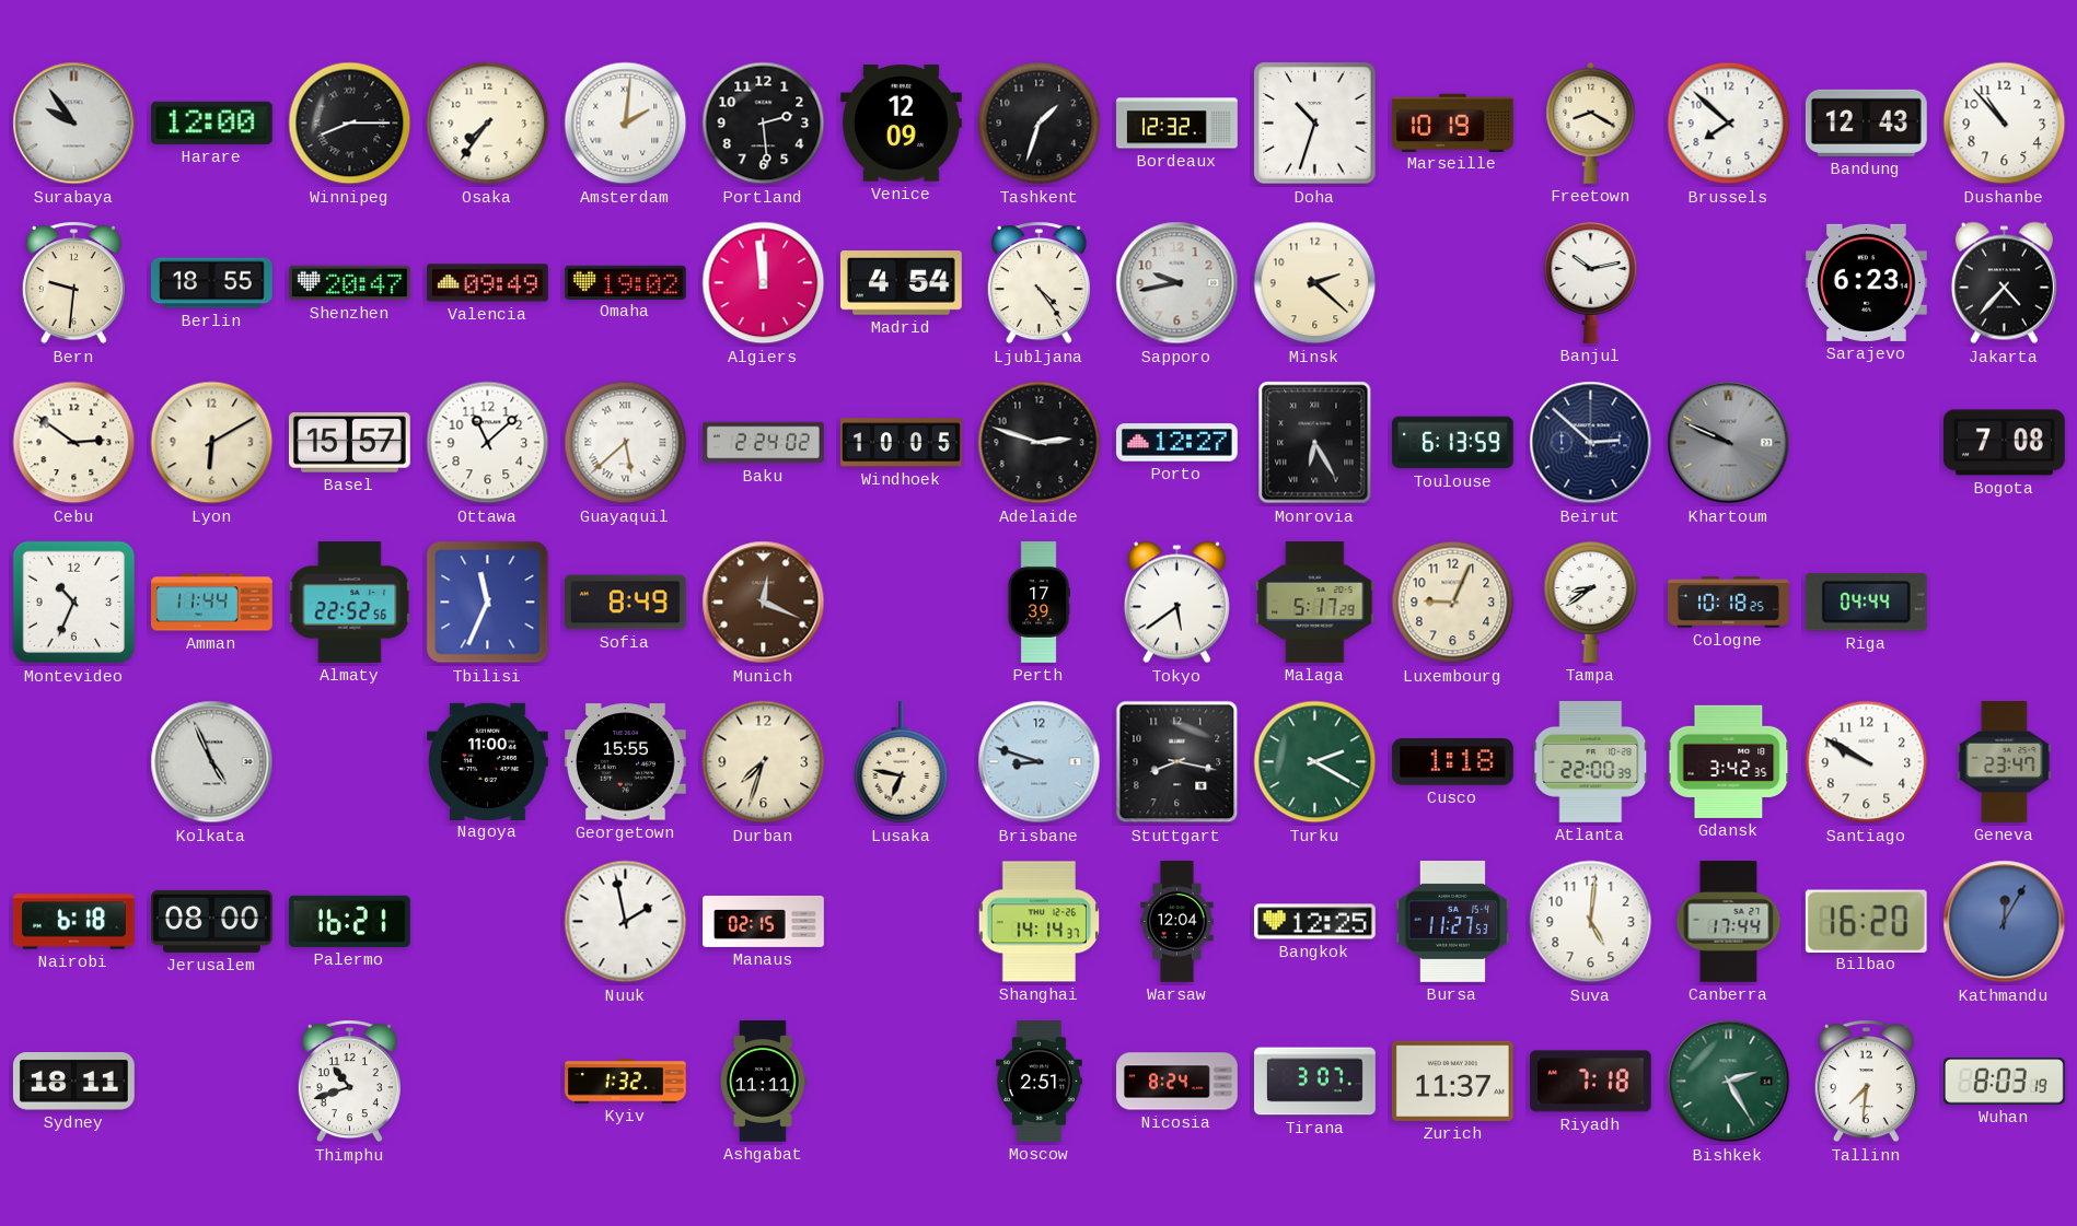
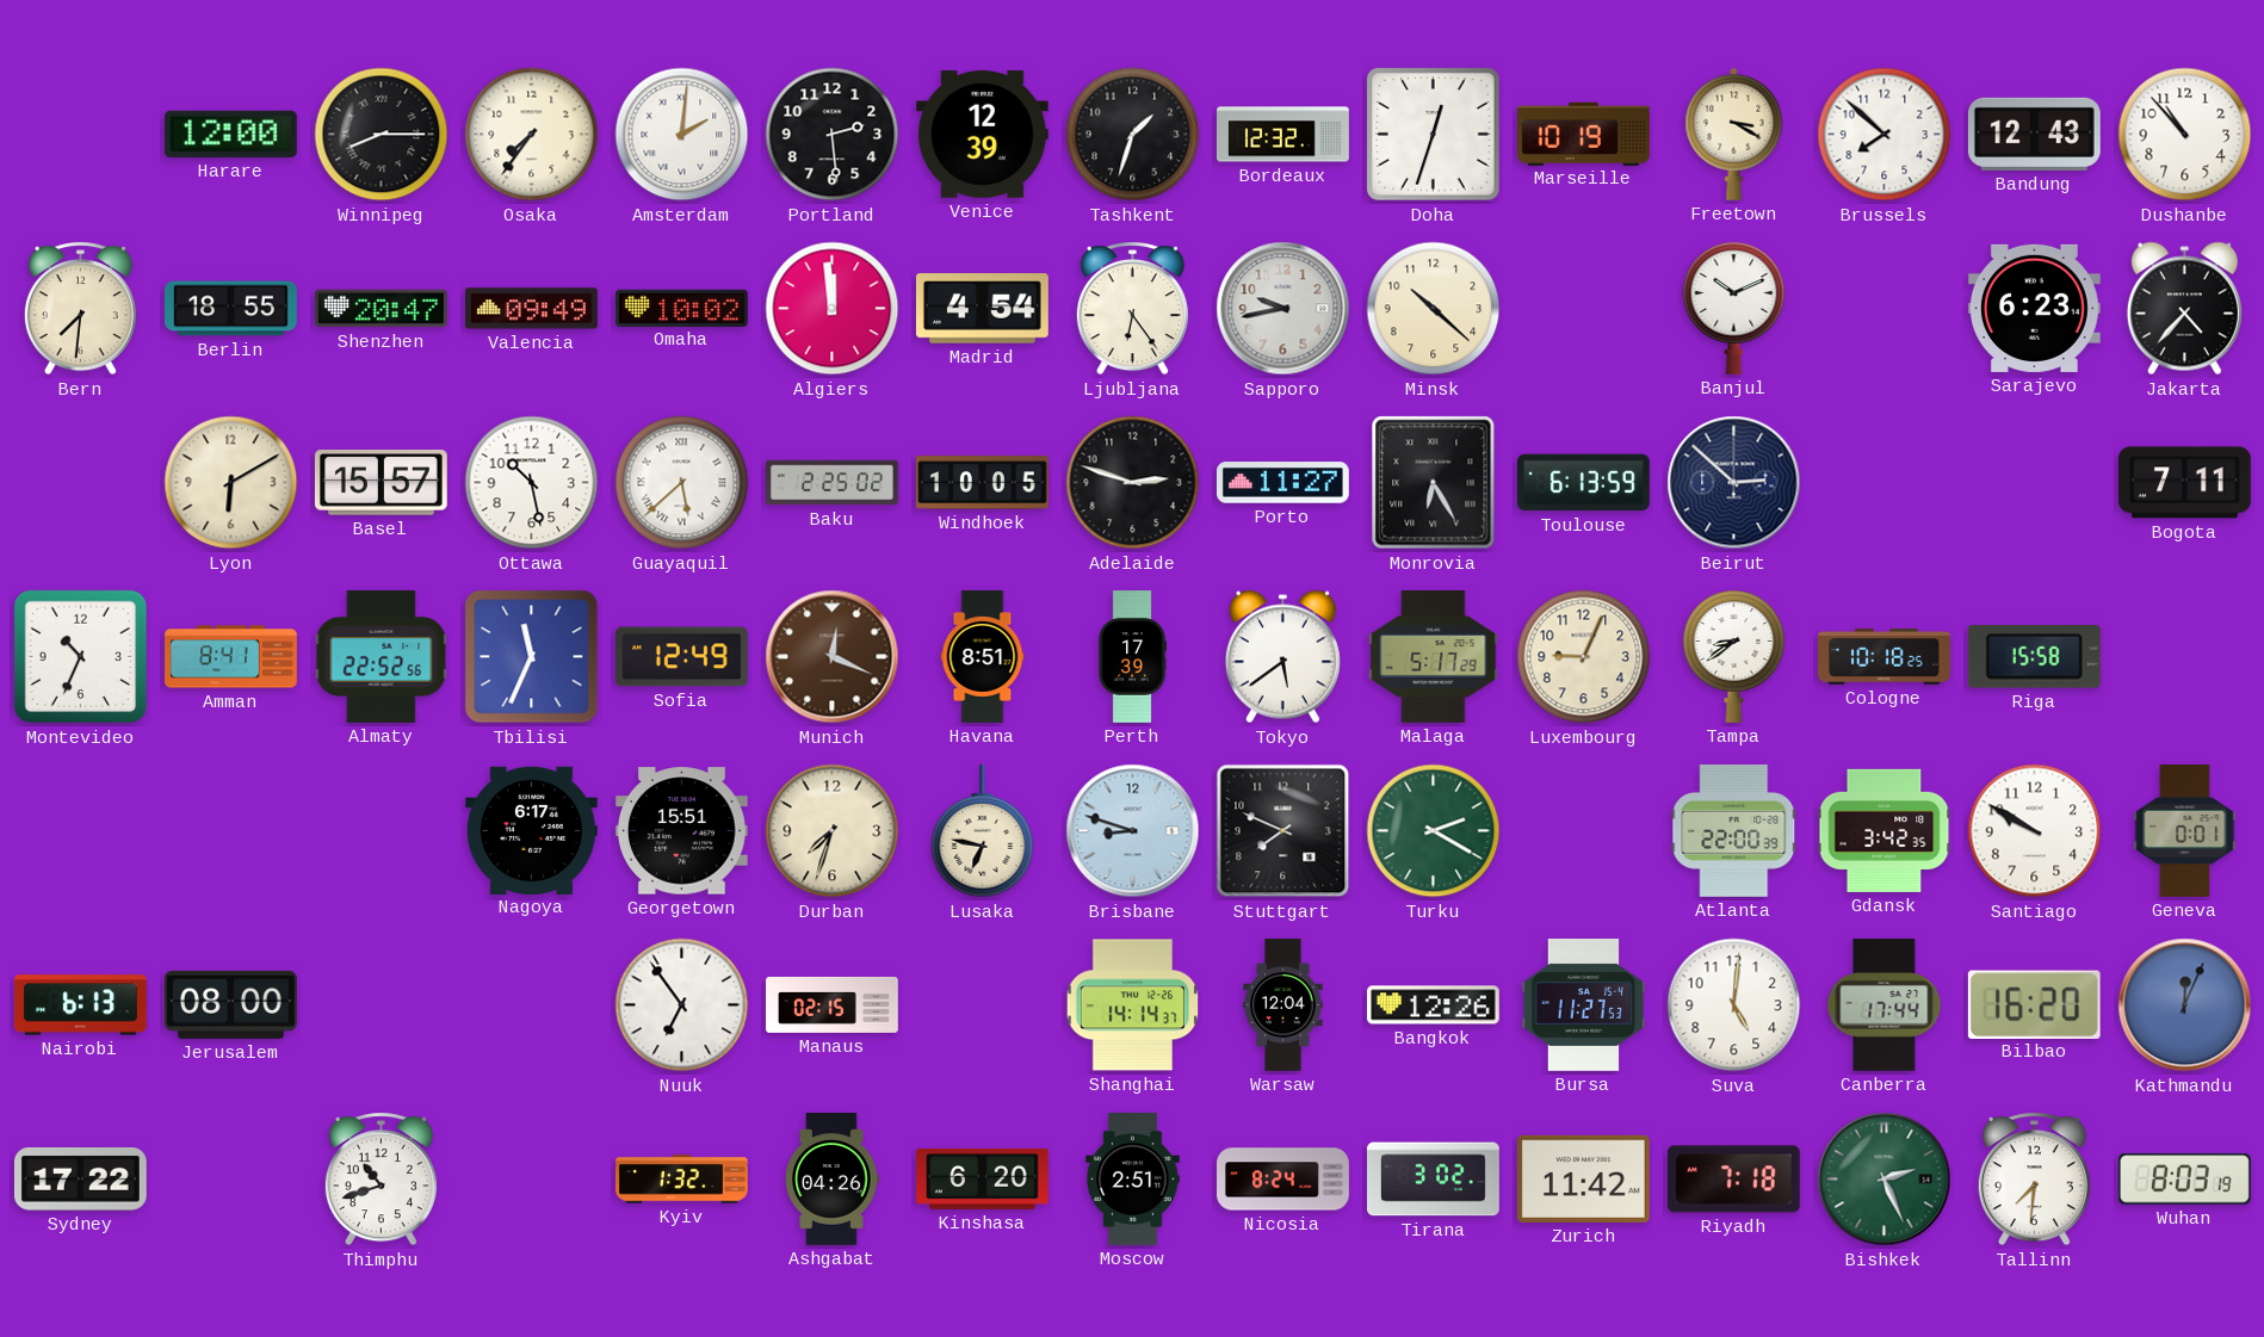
Surabaya: 9:54 -> none
Venice: 12:09 -> 12:39
Doha: 10:33 -> 12:33
Freetown: 8:20 -> 3:20
Bern: 9:31 -> 7:31
Omaha: 19:02 -> 10:02
Ljubljana: 4:24 -> 6:24
Minsk: 2:22 -> 10:22
Banjul: 10:13 -> 10:11
Cebu: 2:51 -> none
Ottawa: 11:08 -> 10:28
Baku: 2:24 -> 2:25
Porto: 12:27 -> 11:27
Khartoum: 9:49 -> none
Bogota: 7:08 -> 7:11
Amman: 11:44 -> 8:41
Sofia: 8:49 -> 12:49
Havana: none -> 8:51
Riga: 04:44 -> 15:58
Kolkata: 4:56 -> none
Nagoya: 11:00 -> 6:17
Georgetown: 15:55 -> 15:51
Stuttgart: 8:17 -> 7:49
Cusco: 1:18 -> none
Geneva: 23:47 -> 0:01
Nairobi: 6:18 -> 6:13
Palermo: 16:21 -> none
Nuuk: 1:58 -> 6:54
Bangkok: 12:25 -> 12:26
Kathmandu: 12:05 -> 12:04
Sydney: 18:11 -> 17:22
Ashgabat: 11:11 -> 04:26
Kinshasa: none -> 6:20
Tirana: 3:07 -> 3:02
Zurich: 11:37 -> 11:42
Bishkek: 2:25 -> 2:26
